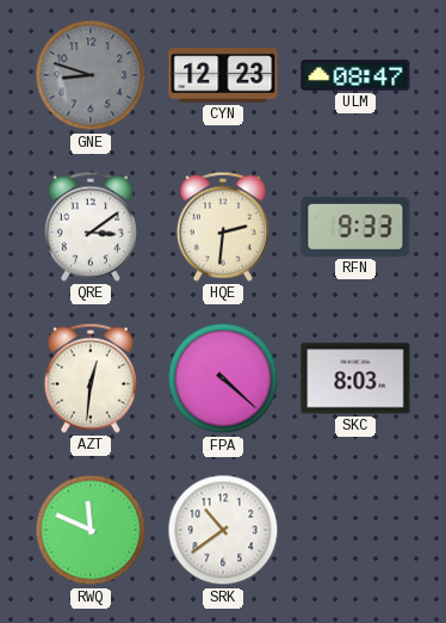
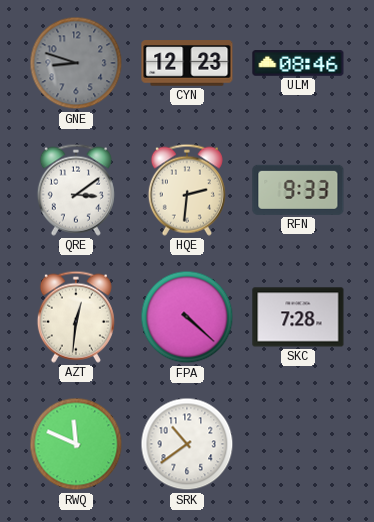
ULM: 08:47 -> 08:46
SKC: 8:03 -> 7:28
